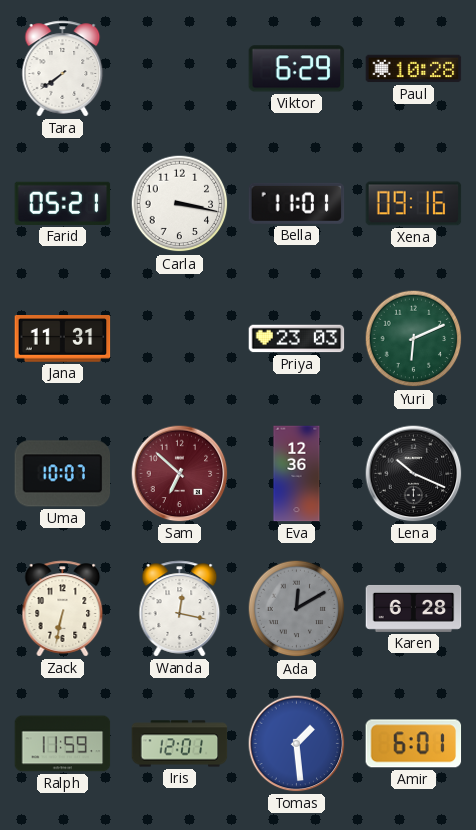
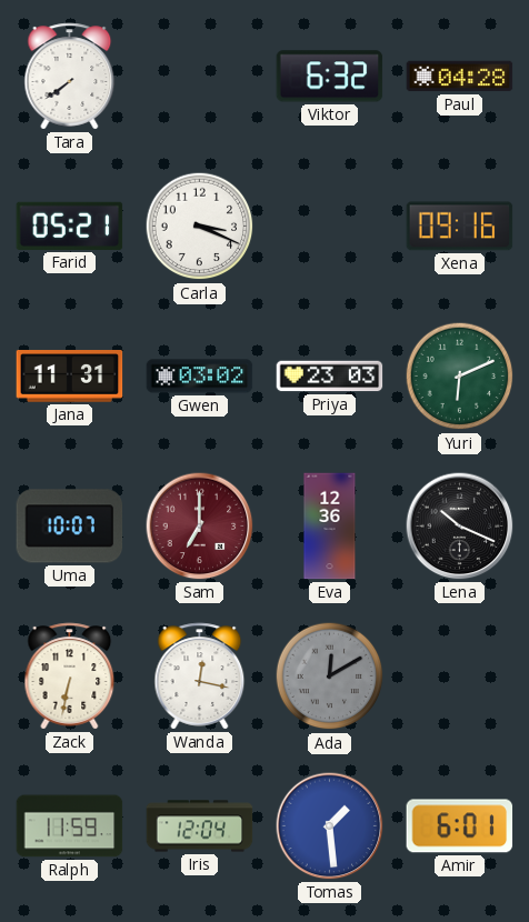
Viktor: 6:29 -> 6:32
Paul: 10:28 -> 04:28
Carla: 3:17 -> 3:19
Bella: 11:01 -> none
Gwen: none -> 03:02
Sam: 6:52 -> 7:00
Karen: 6:28 -> none
Iris: 12:01 -> 12:04
